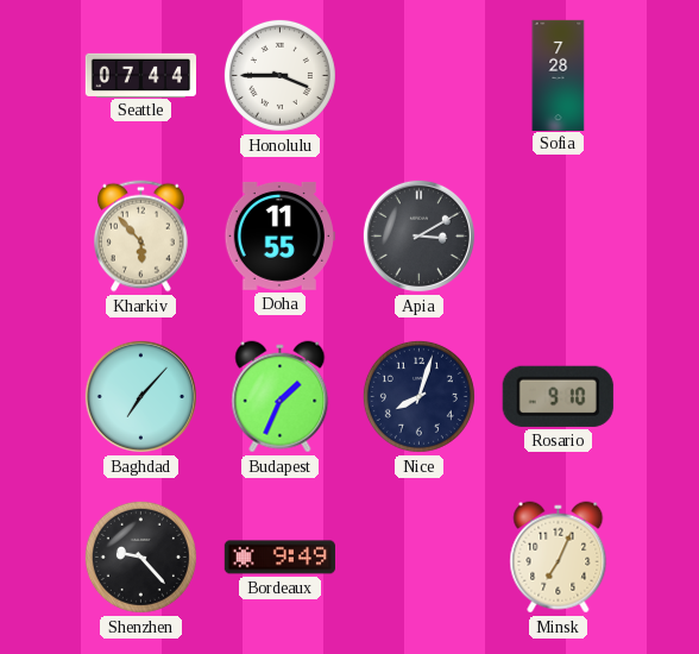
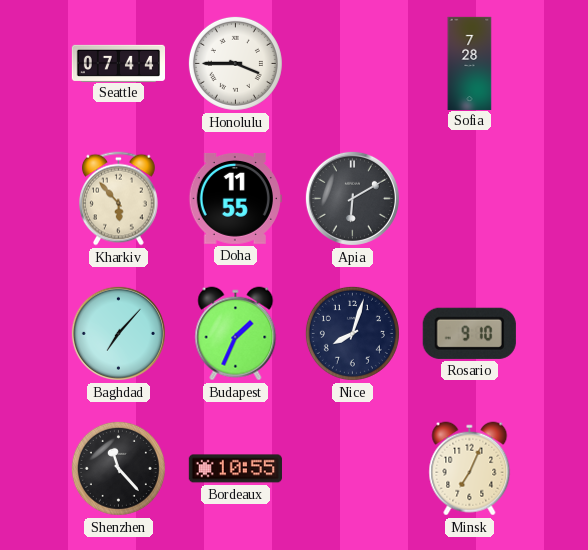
Apia: 3:10 -> 6:10
Shenzhen: 9:23 -> 11:23
Bordeaux: 9:49 -> 10:55
